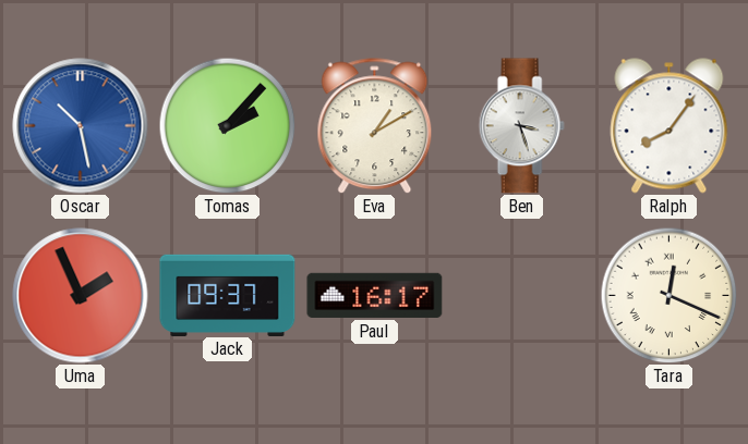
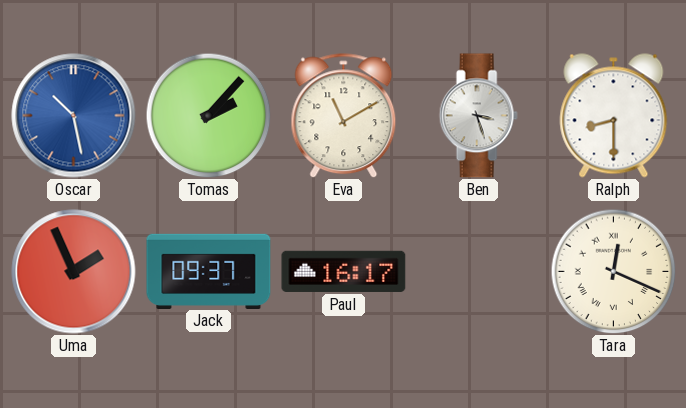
Eva: 1:10 -> 11:10
Ralph: 8:06 -> 8:30
